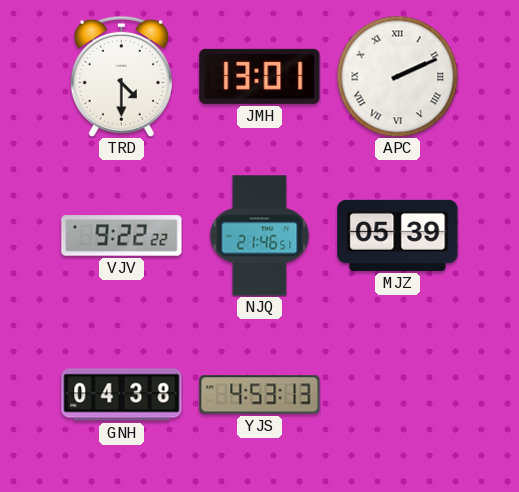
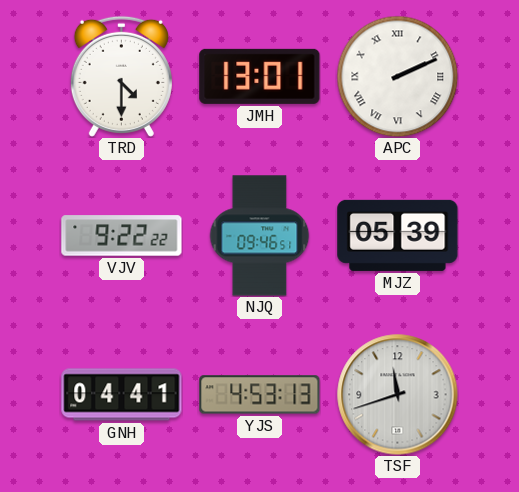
NJQ: 21:46 -> 09:46
GNH: 04:38 -> 04:41
TSF: none -> 11:42
